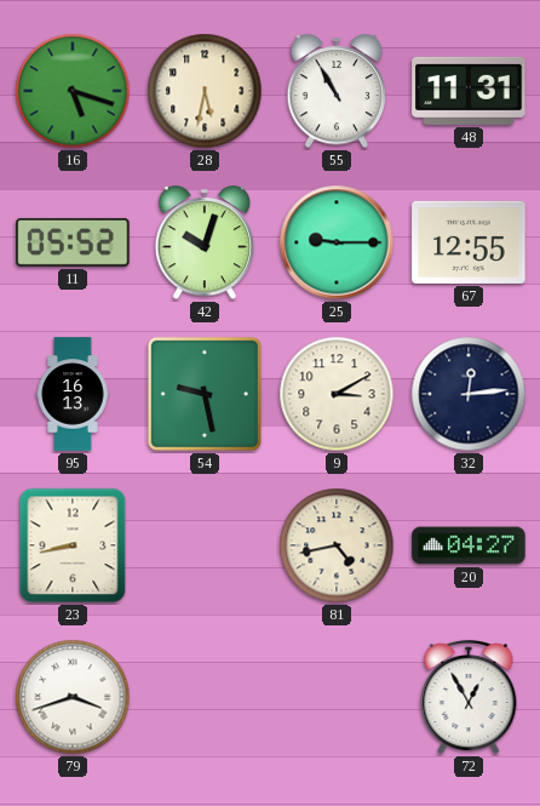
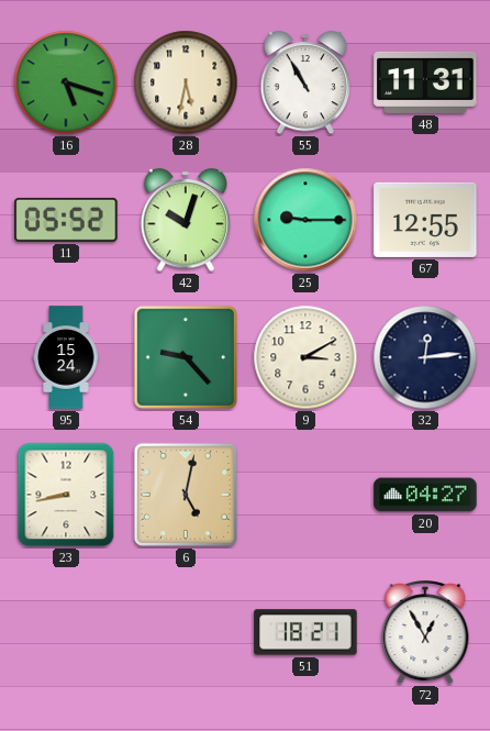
95: 16:13 -> 15:24
54: 9:28 -> 9:23
6: none -> 5:02
81: 4:43 -> none
79: 3:42 -> none
51: none -> 18:21
